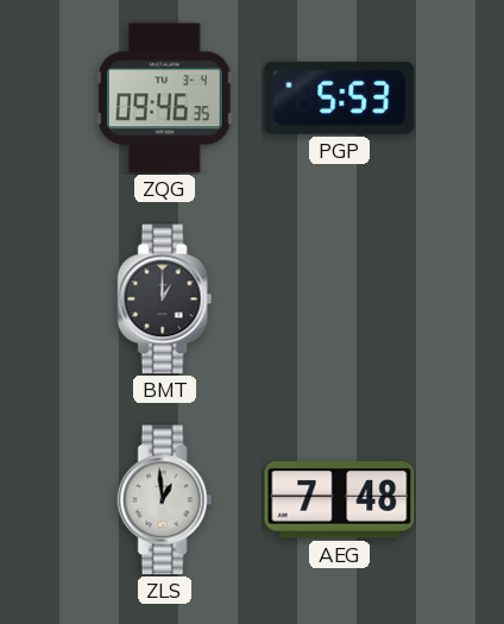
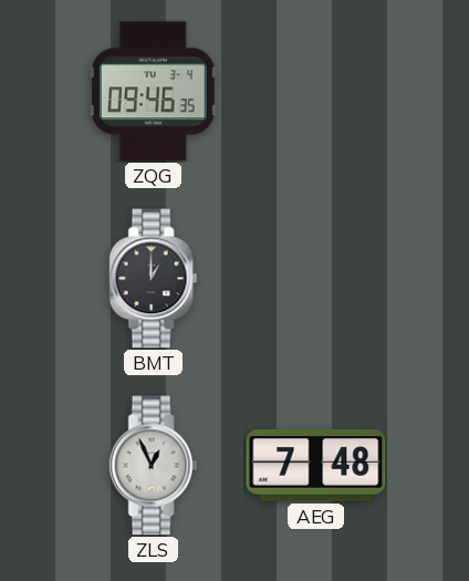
PGP: 5:53 -> none
ZLS: 12:59 -> 12:56
